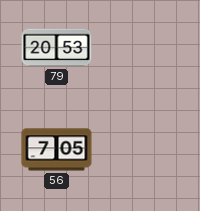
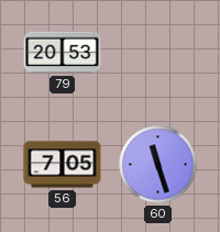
60: none -> 11:27
